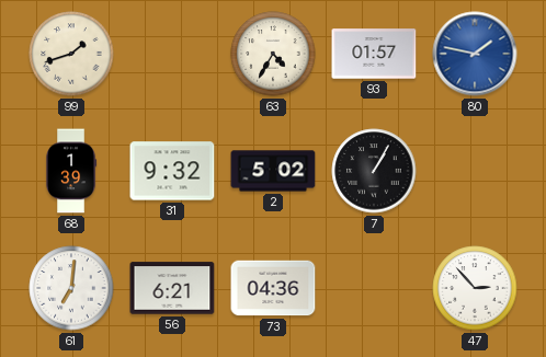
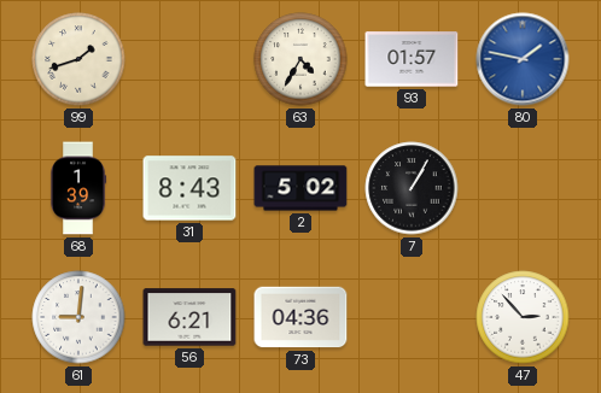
31: 9:32 -> 8:43
61: 7:01 -> 9:01
